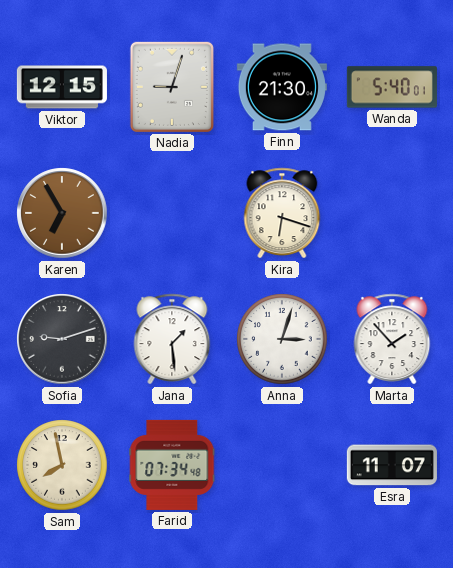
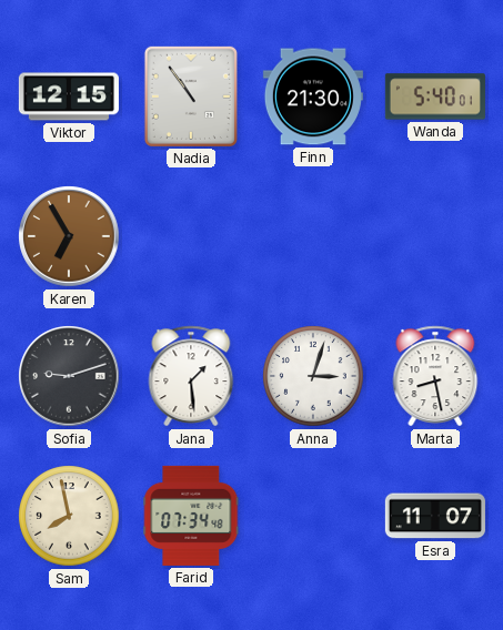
Nadia: 9:03 -> 10:54
Kira: 6:18 -> none
Marta: 1:53 -> 8:28
